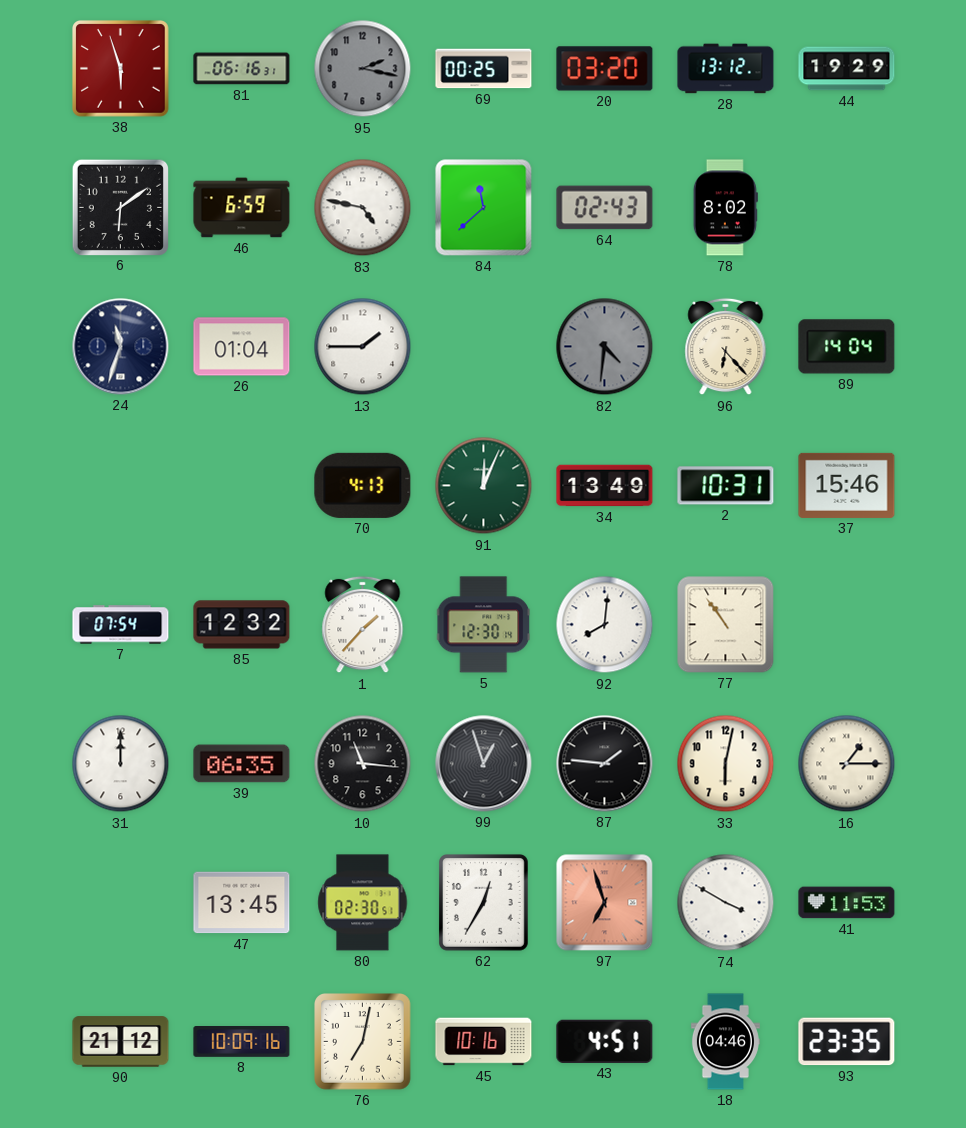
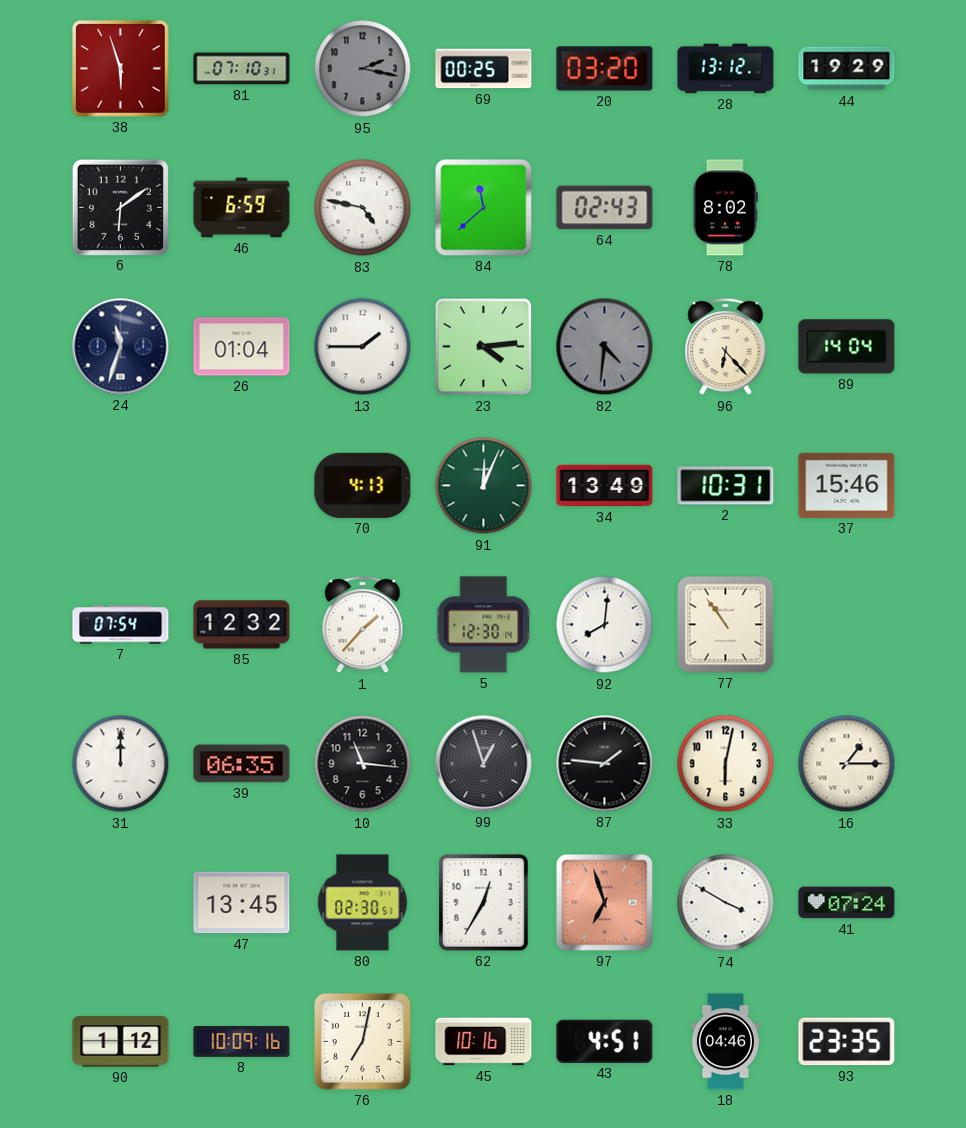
81: 06:16 -> 07:10
23: none -> 4:14
41: 11:53 -> 07:24
90: 21:12 -> 1:12
